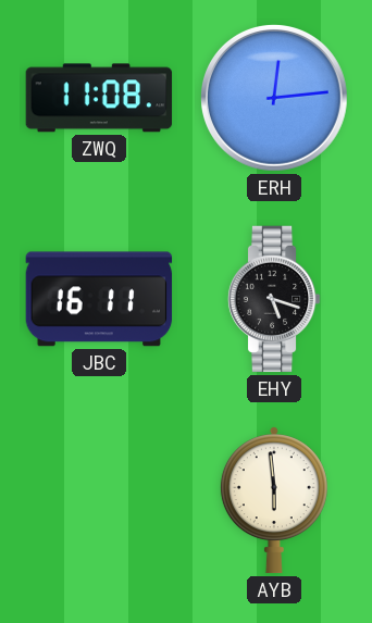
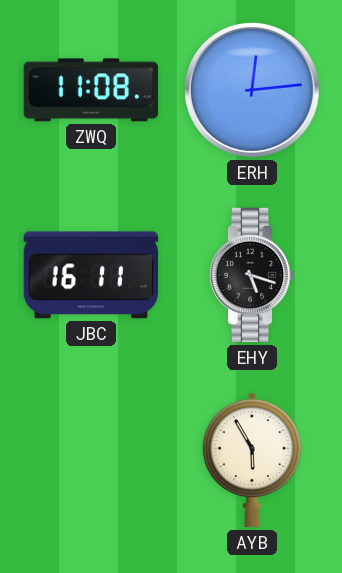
AYB: 5:59 -> 5:55
